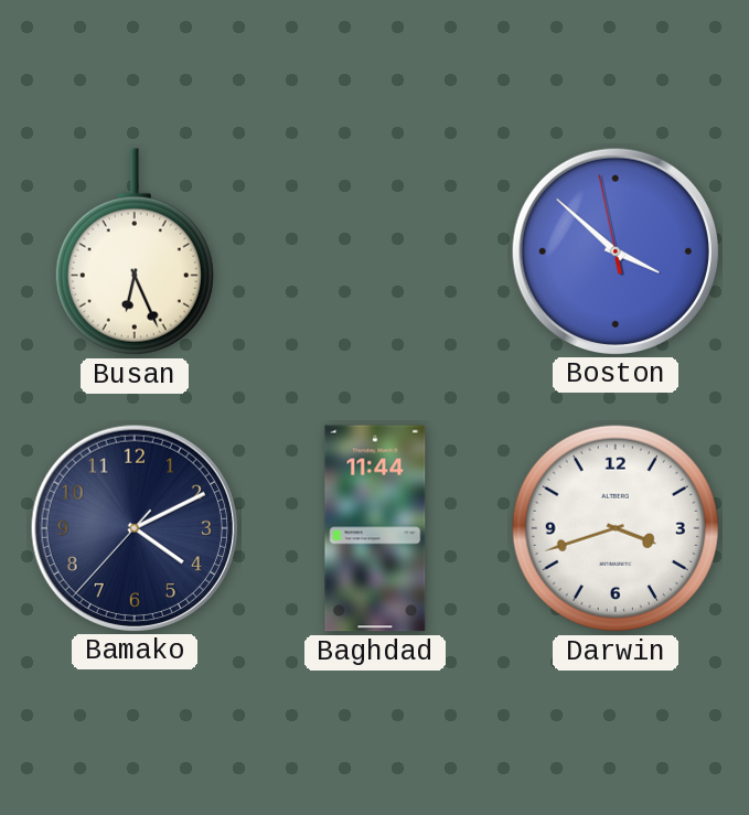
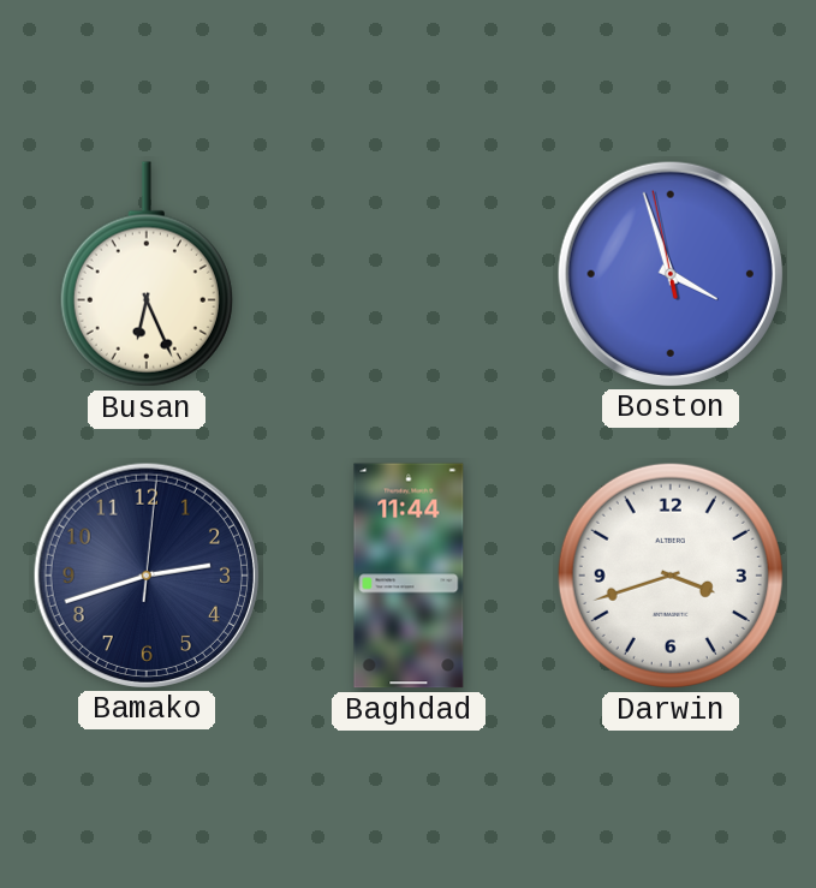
Boston: 3:51 -> 3:56
Bamako: 4:10 -> 2:42
